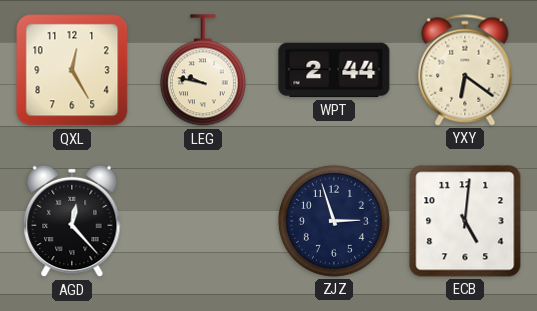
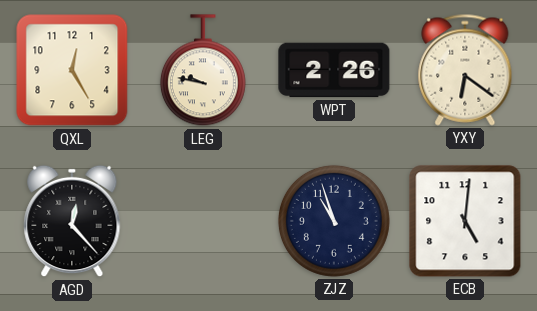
WPT: 2:44 -> 2:26
ZJZ: 2:57 -> 10:57
